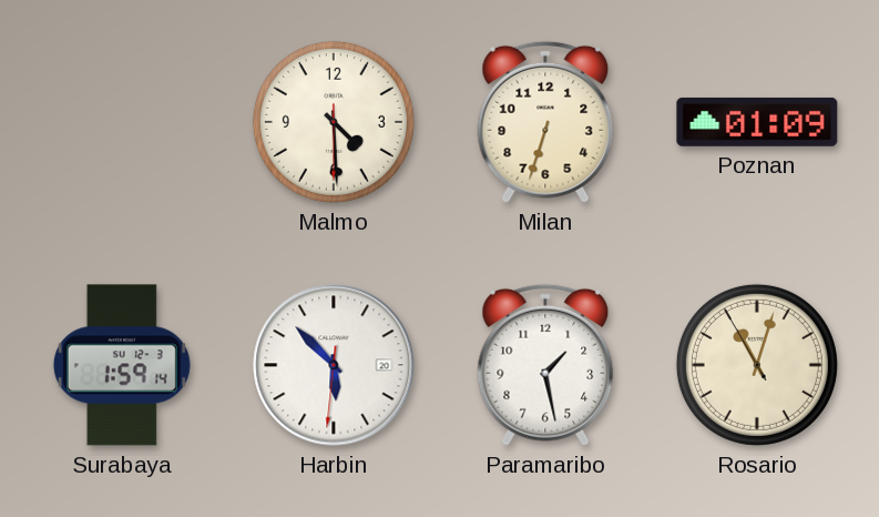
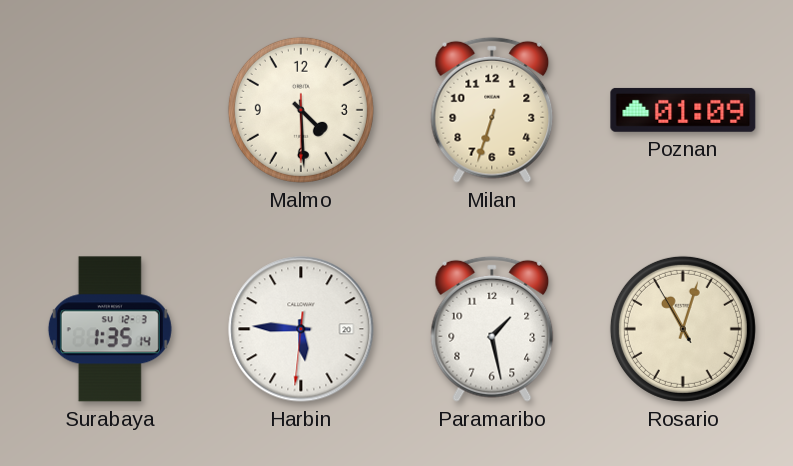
Surabaya: 1:59 -> 1:35
Harbin: 5:52 -> 5:45
